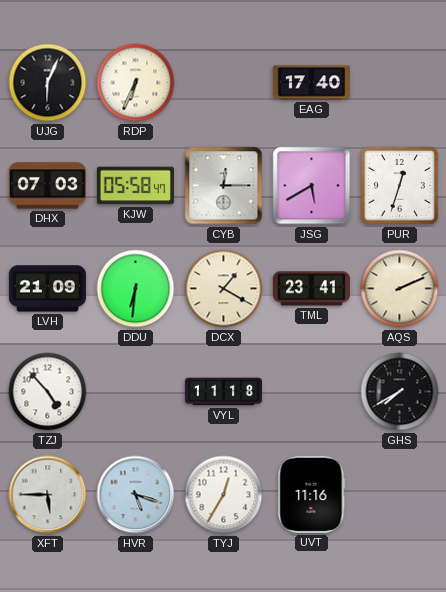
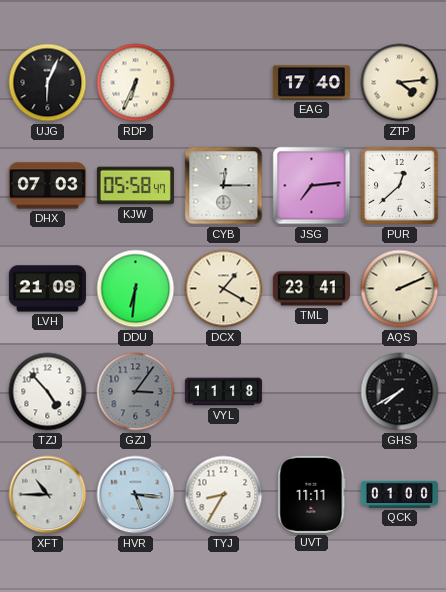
ZTP: none -> 4:14
JSG: 5:40 -> 7:14
PUR: 12:33 -> 12:38
GZJ: none -> 3:06
XFT: 5:45 -> 10:45
HVR: 5:18 -> 5:16
TYJ: 12:35 -> 8:35
UVT: 11:16 -> 11:11
QCK: none -> 01:00
